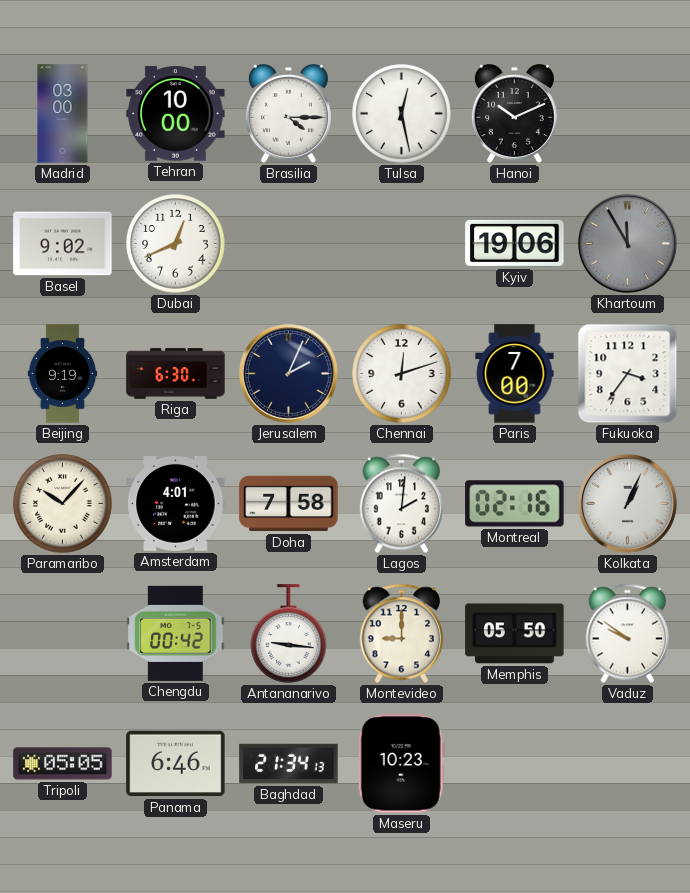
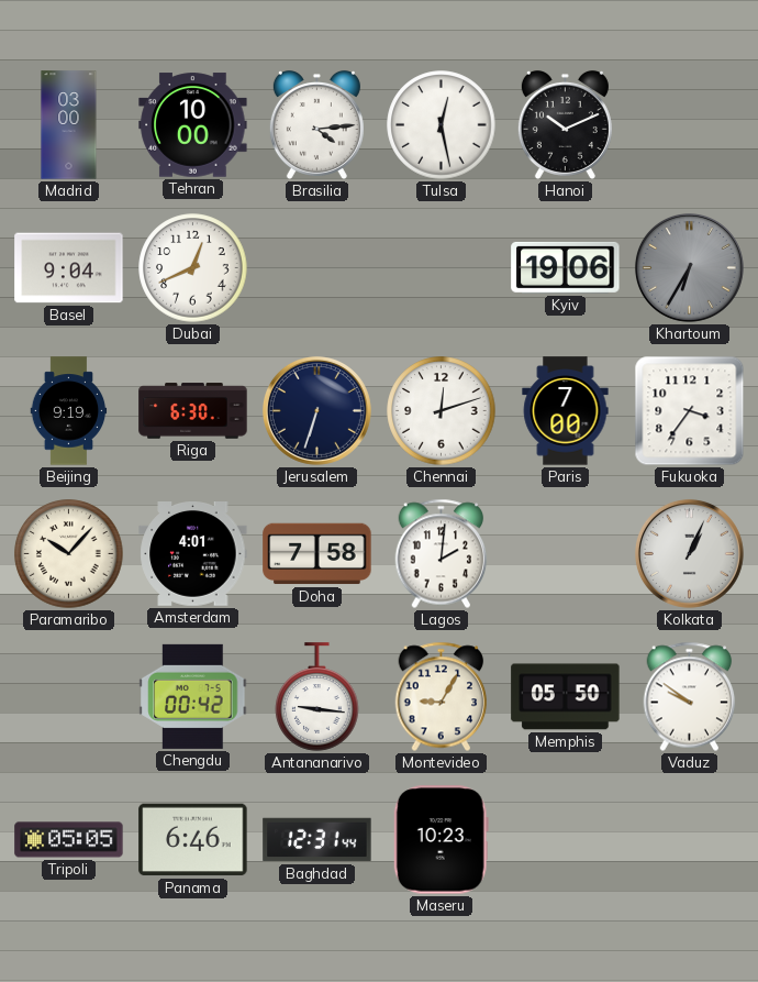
Brasilia: 4:15 -> 4:14
Basel: 9:02 -> 9:04
Khartoum: 11:55 -> 6:35
Jerusalem: 2:04 -> 6:33
Montreal: 02:16 -> none
Montevideo: 9:00 -> 9:05
Baghdad: 21:34 -> 12:31
